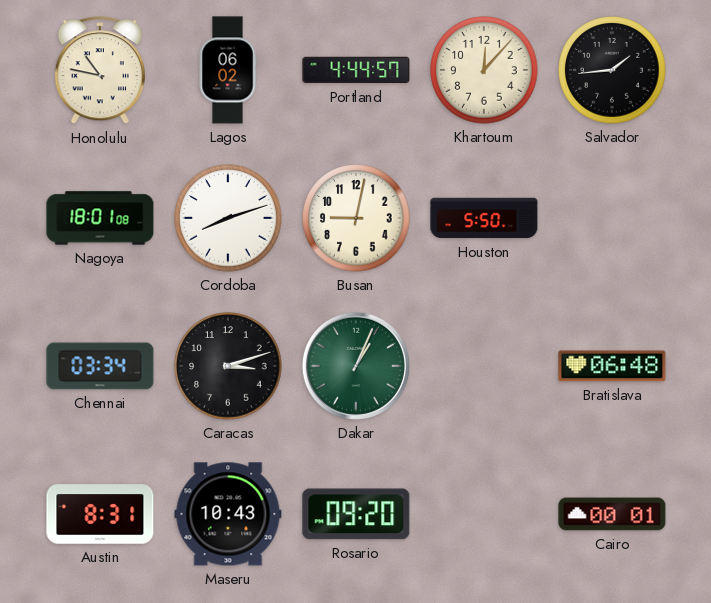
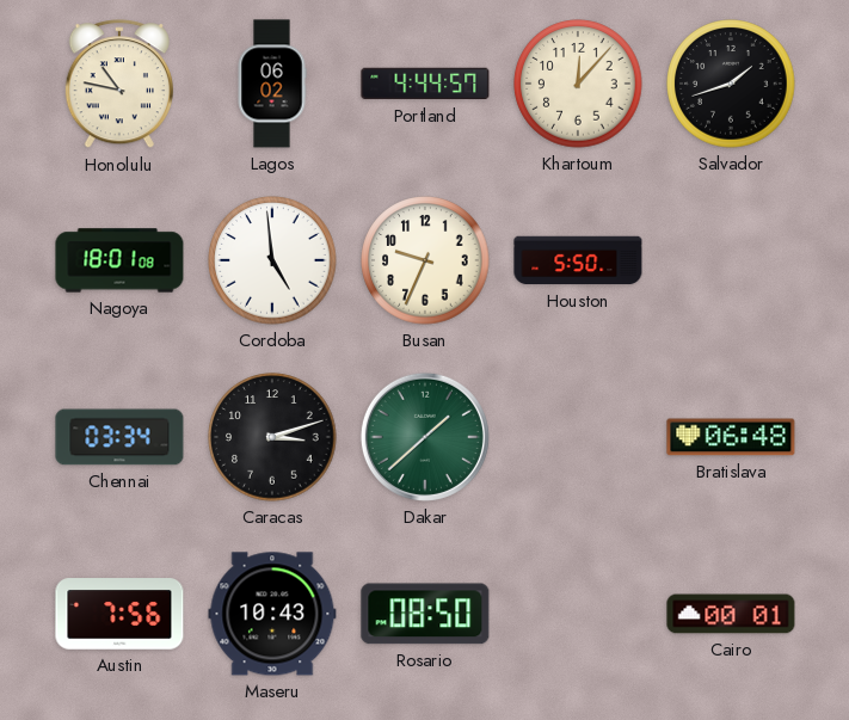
Salvador: 1:44 -> 1:42
Cordoba: 8:12 -> 4:59
Busan: 9:02 -> 9:34
Dakar: 1:04 -> 1:38
Austin: 8:31 -> 7:56
Rosario: 09:20 -> 08:50
